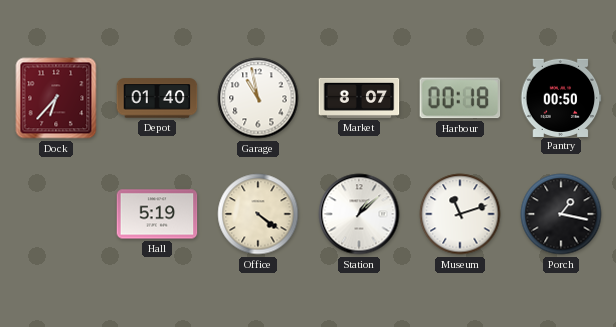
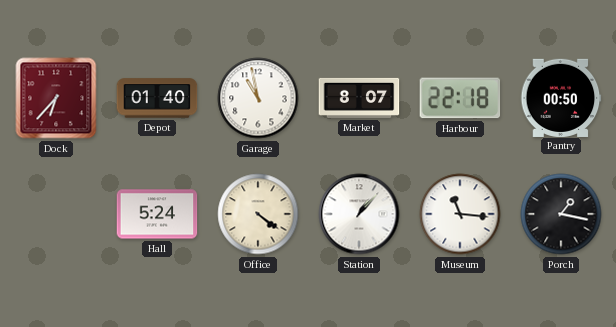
Harbour: 00:18 -> 22:18
Hall: 5:19 -> 5:24
Station: 1:08 -> 1:07
Museum: 11:12 -> 11:16
